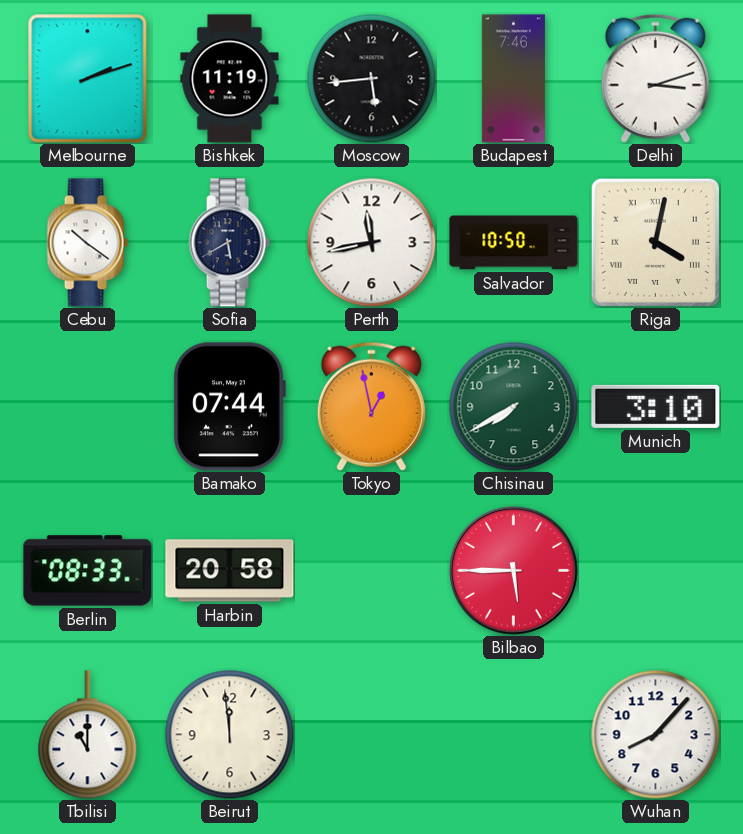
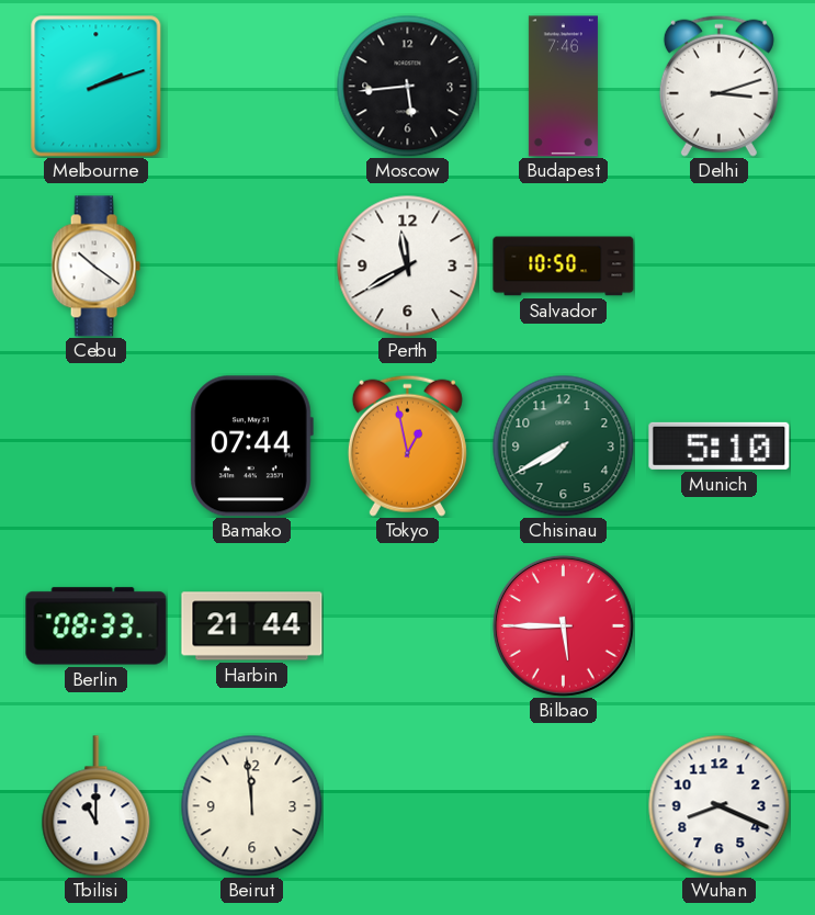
Bishkek: 11:19 -> none
Sofia: 5:40 -> none
Perth: 11:43 -> 11:40
Riga: 4:02 -> none
Munich: 3:10 -> 5:10
Harbin: 20:58 -> 21:44
Wuhan: 8:07 -> 8:19
